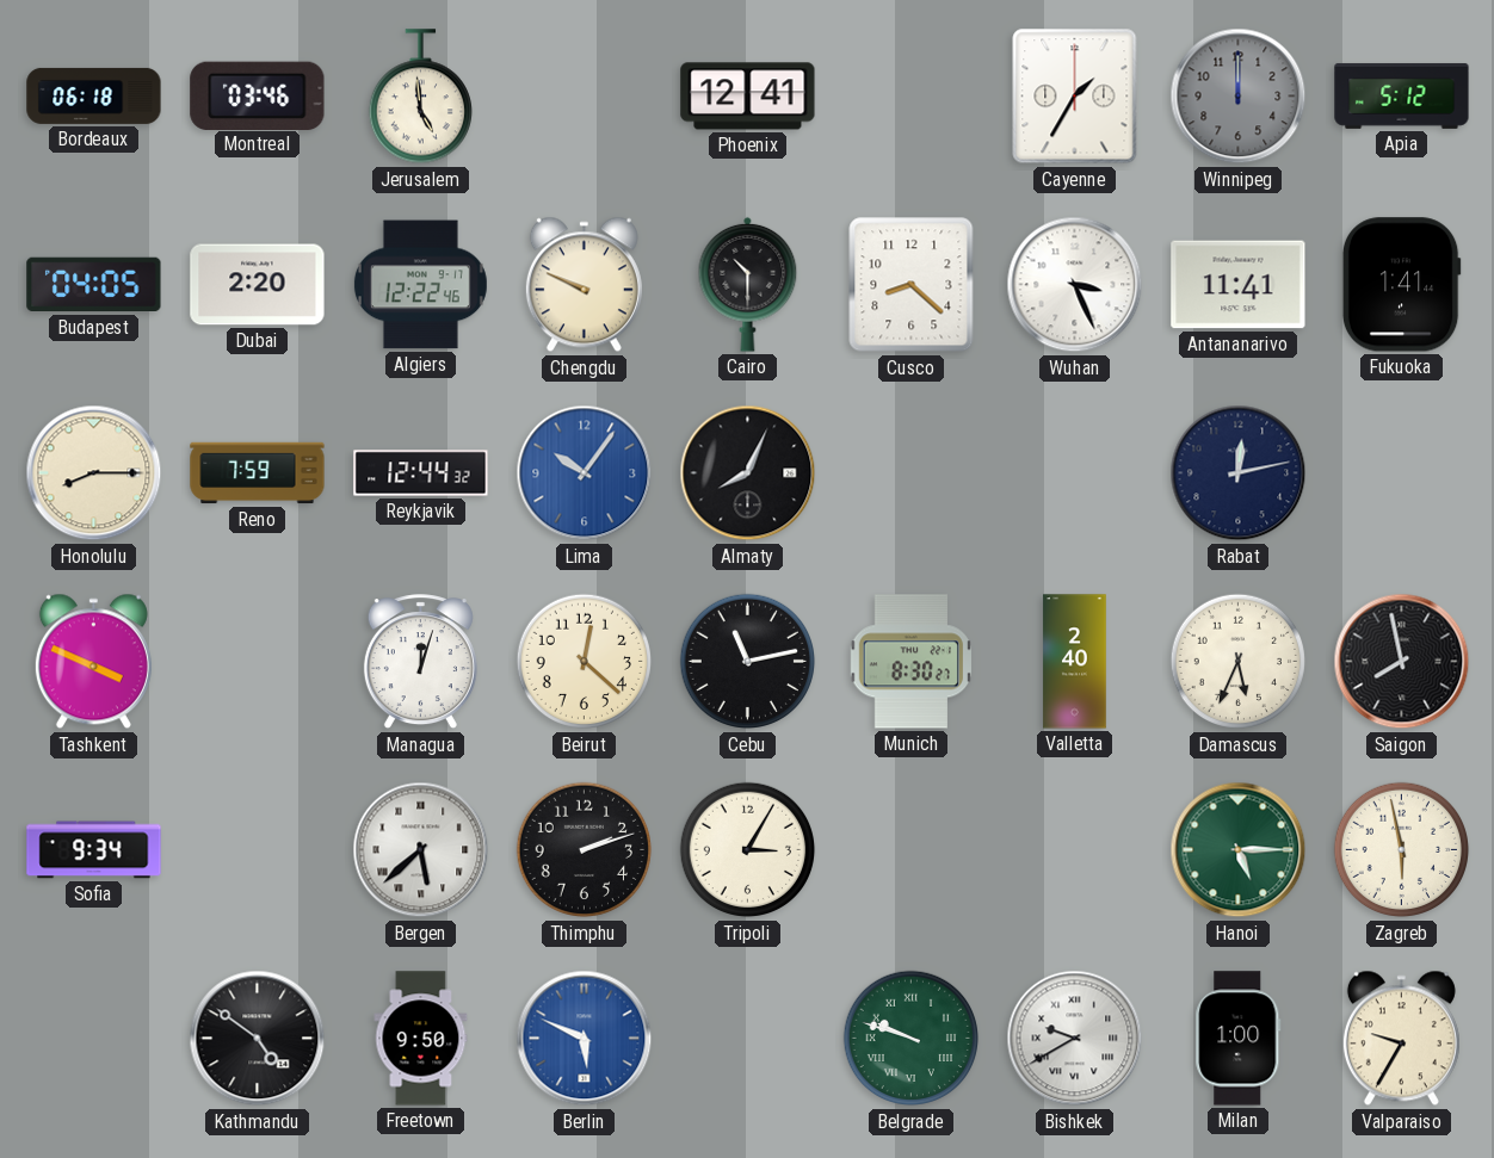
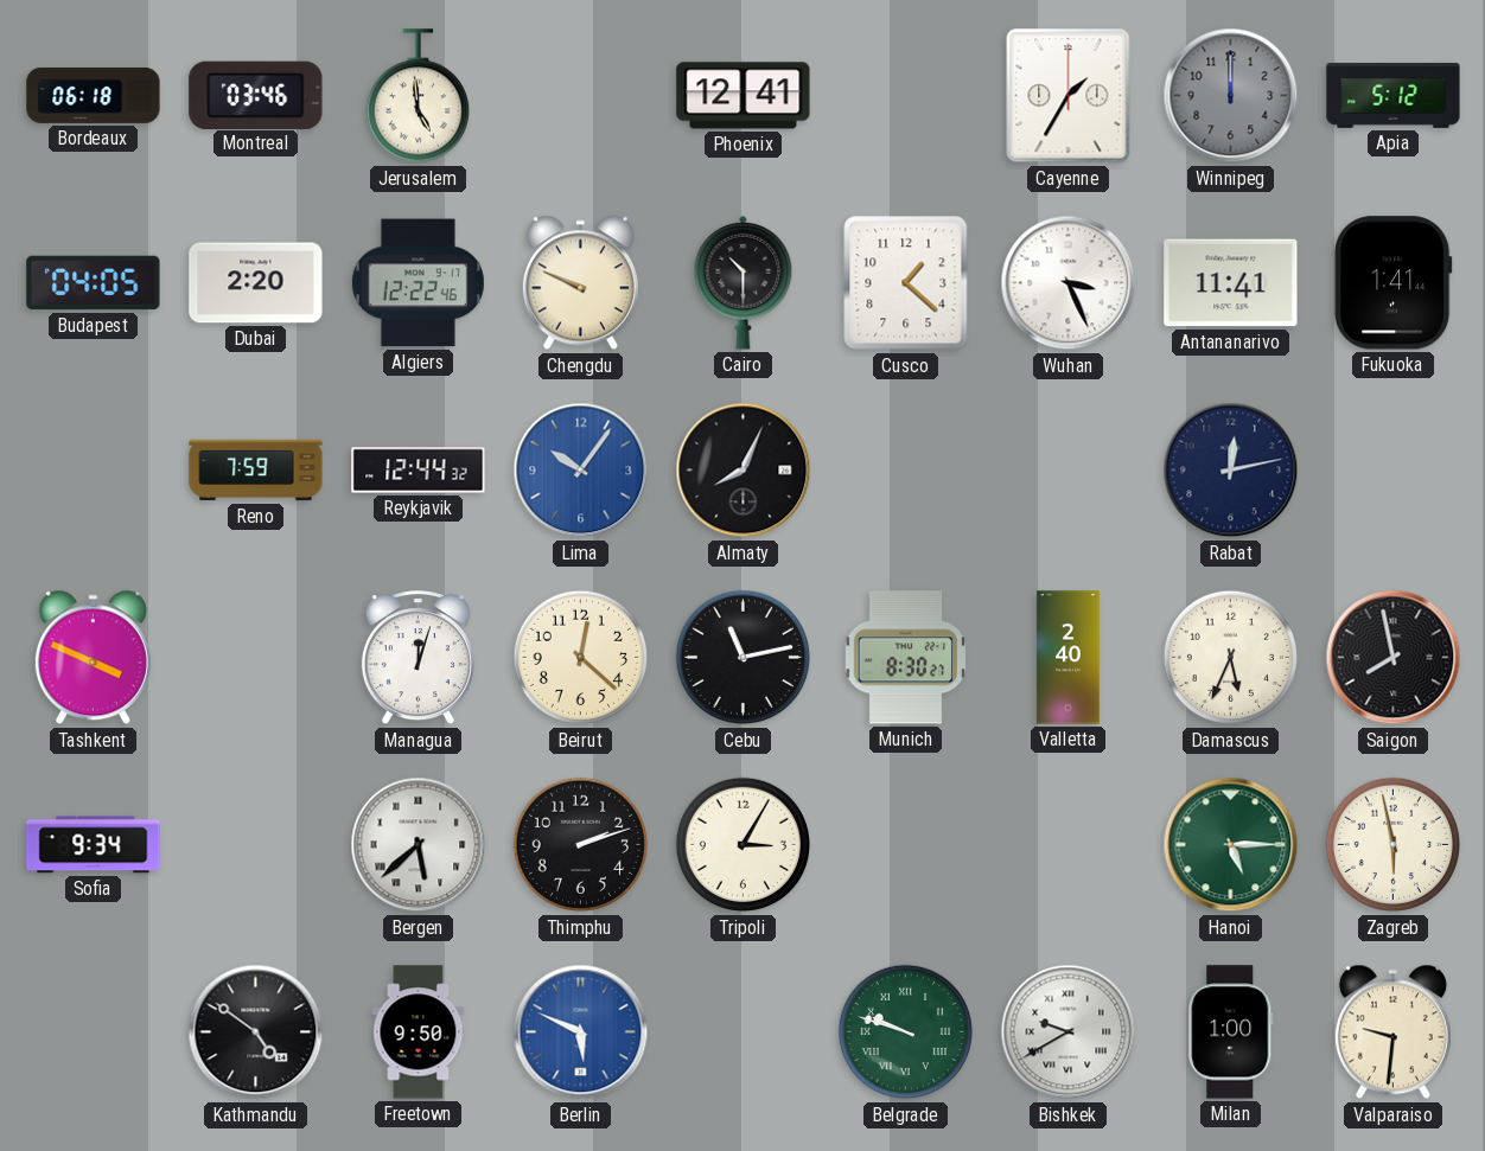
Cusco: 8:22 -> 1:22
Honolulu: 8:15 -> none
Valparaiso: 9:35 -> 9:31
